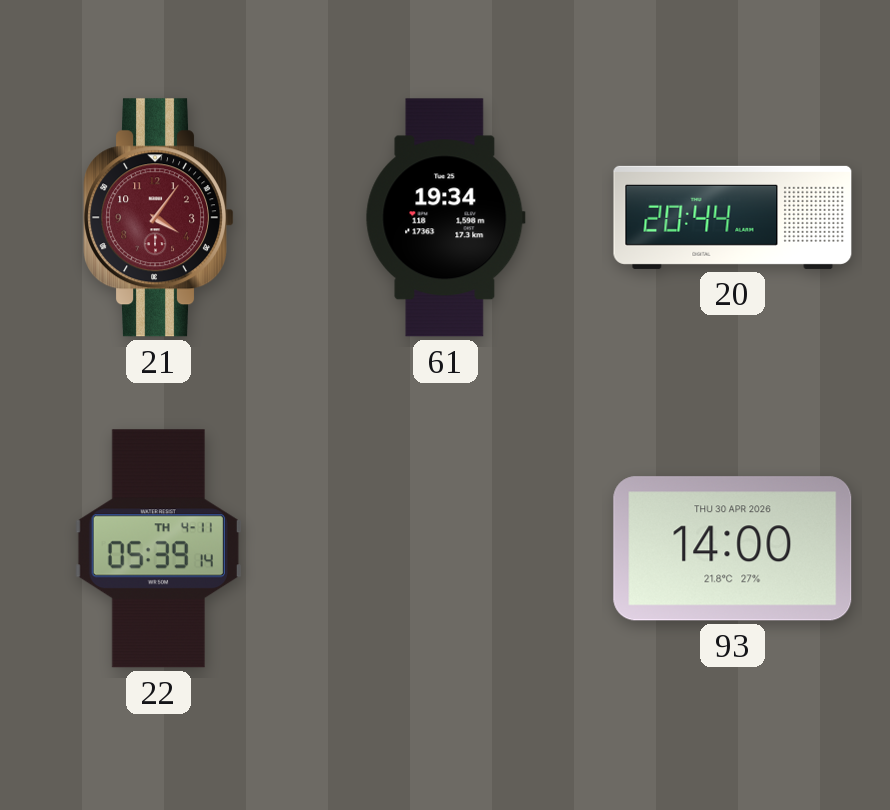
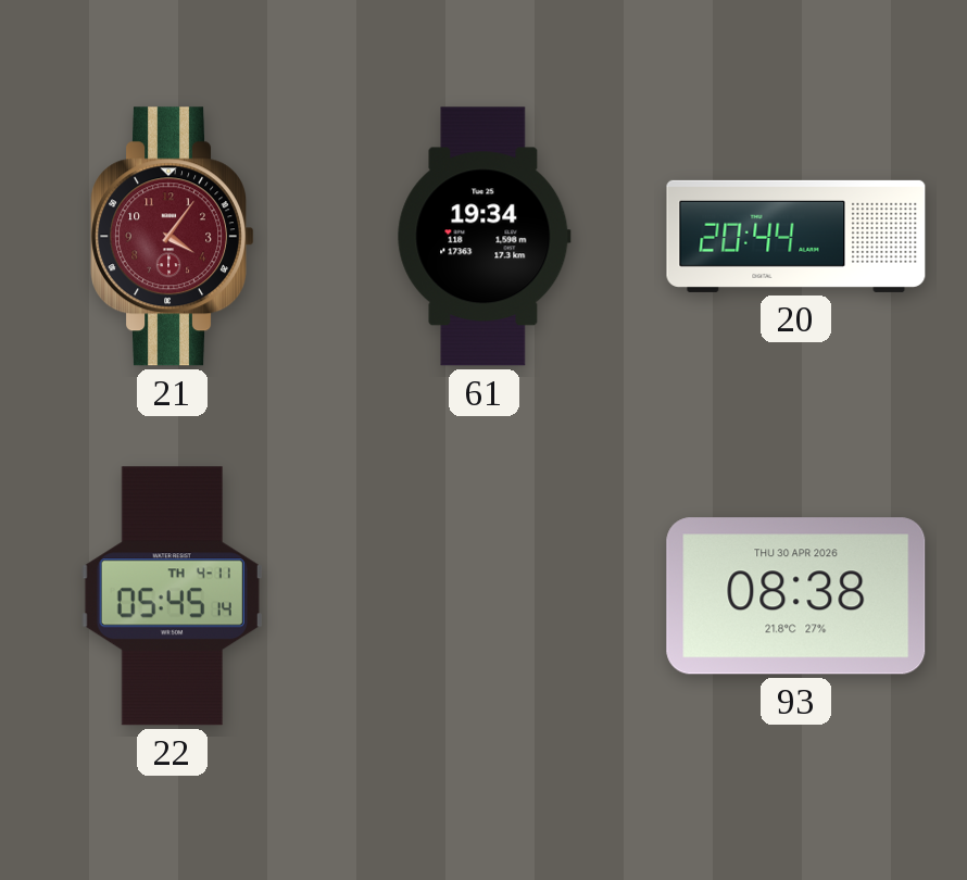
22: 05:39 -> 05:45
93: 14:00 -> 08:38
